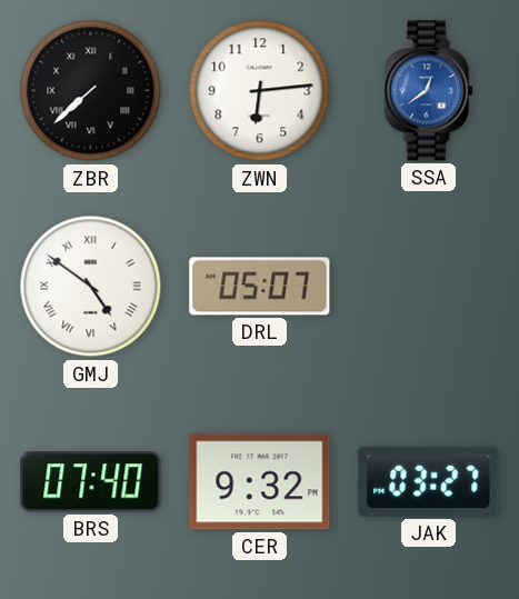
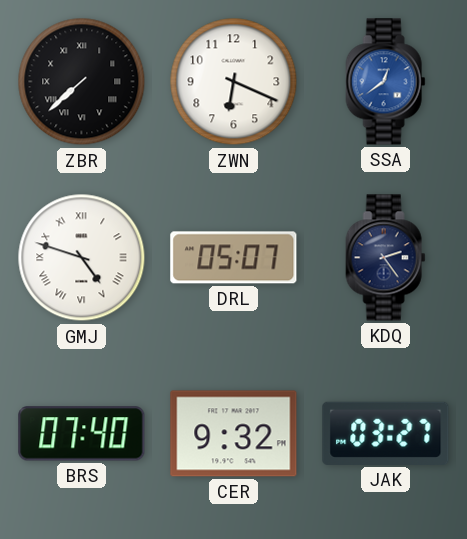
ZWN: 6:14 -> 6:19
GMJ: 4:51 -> 4:48
KDQ: none -> 2:24
